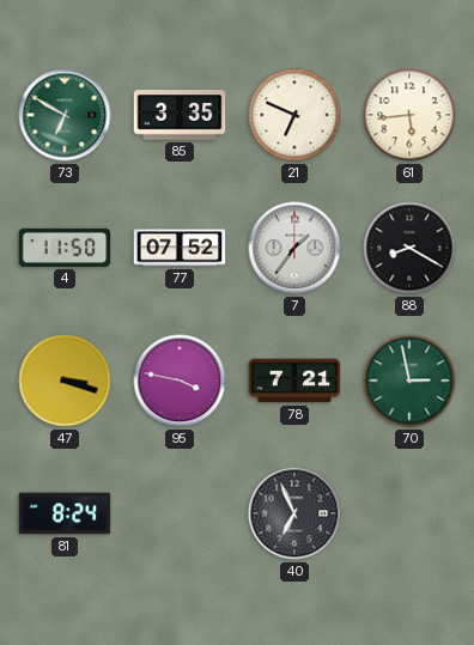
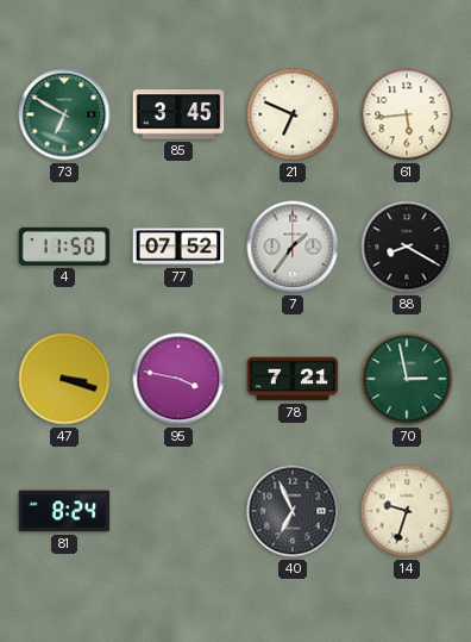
85: 3:35 -> 3:45
14: none -> 9:33
